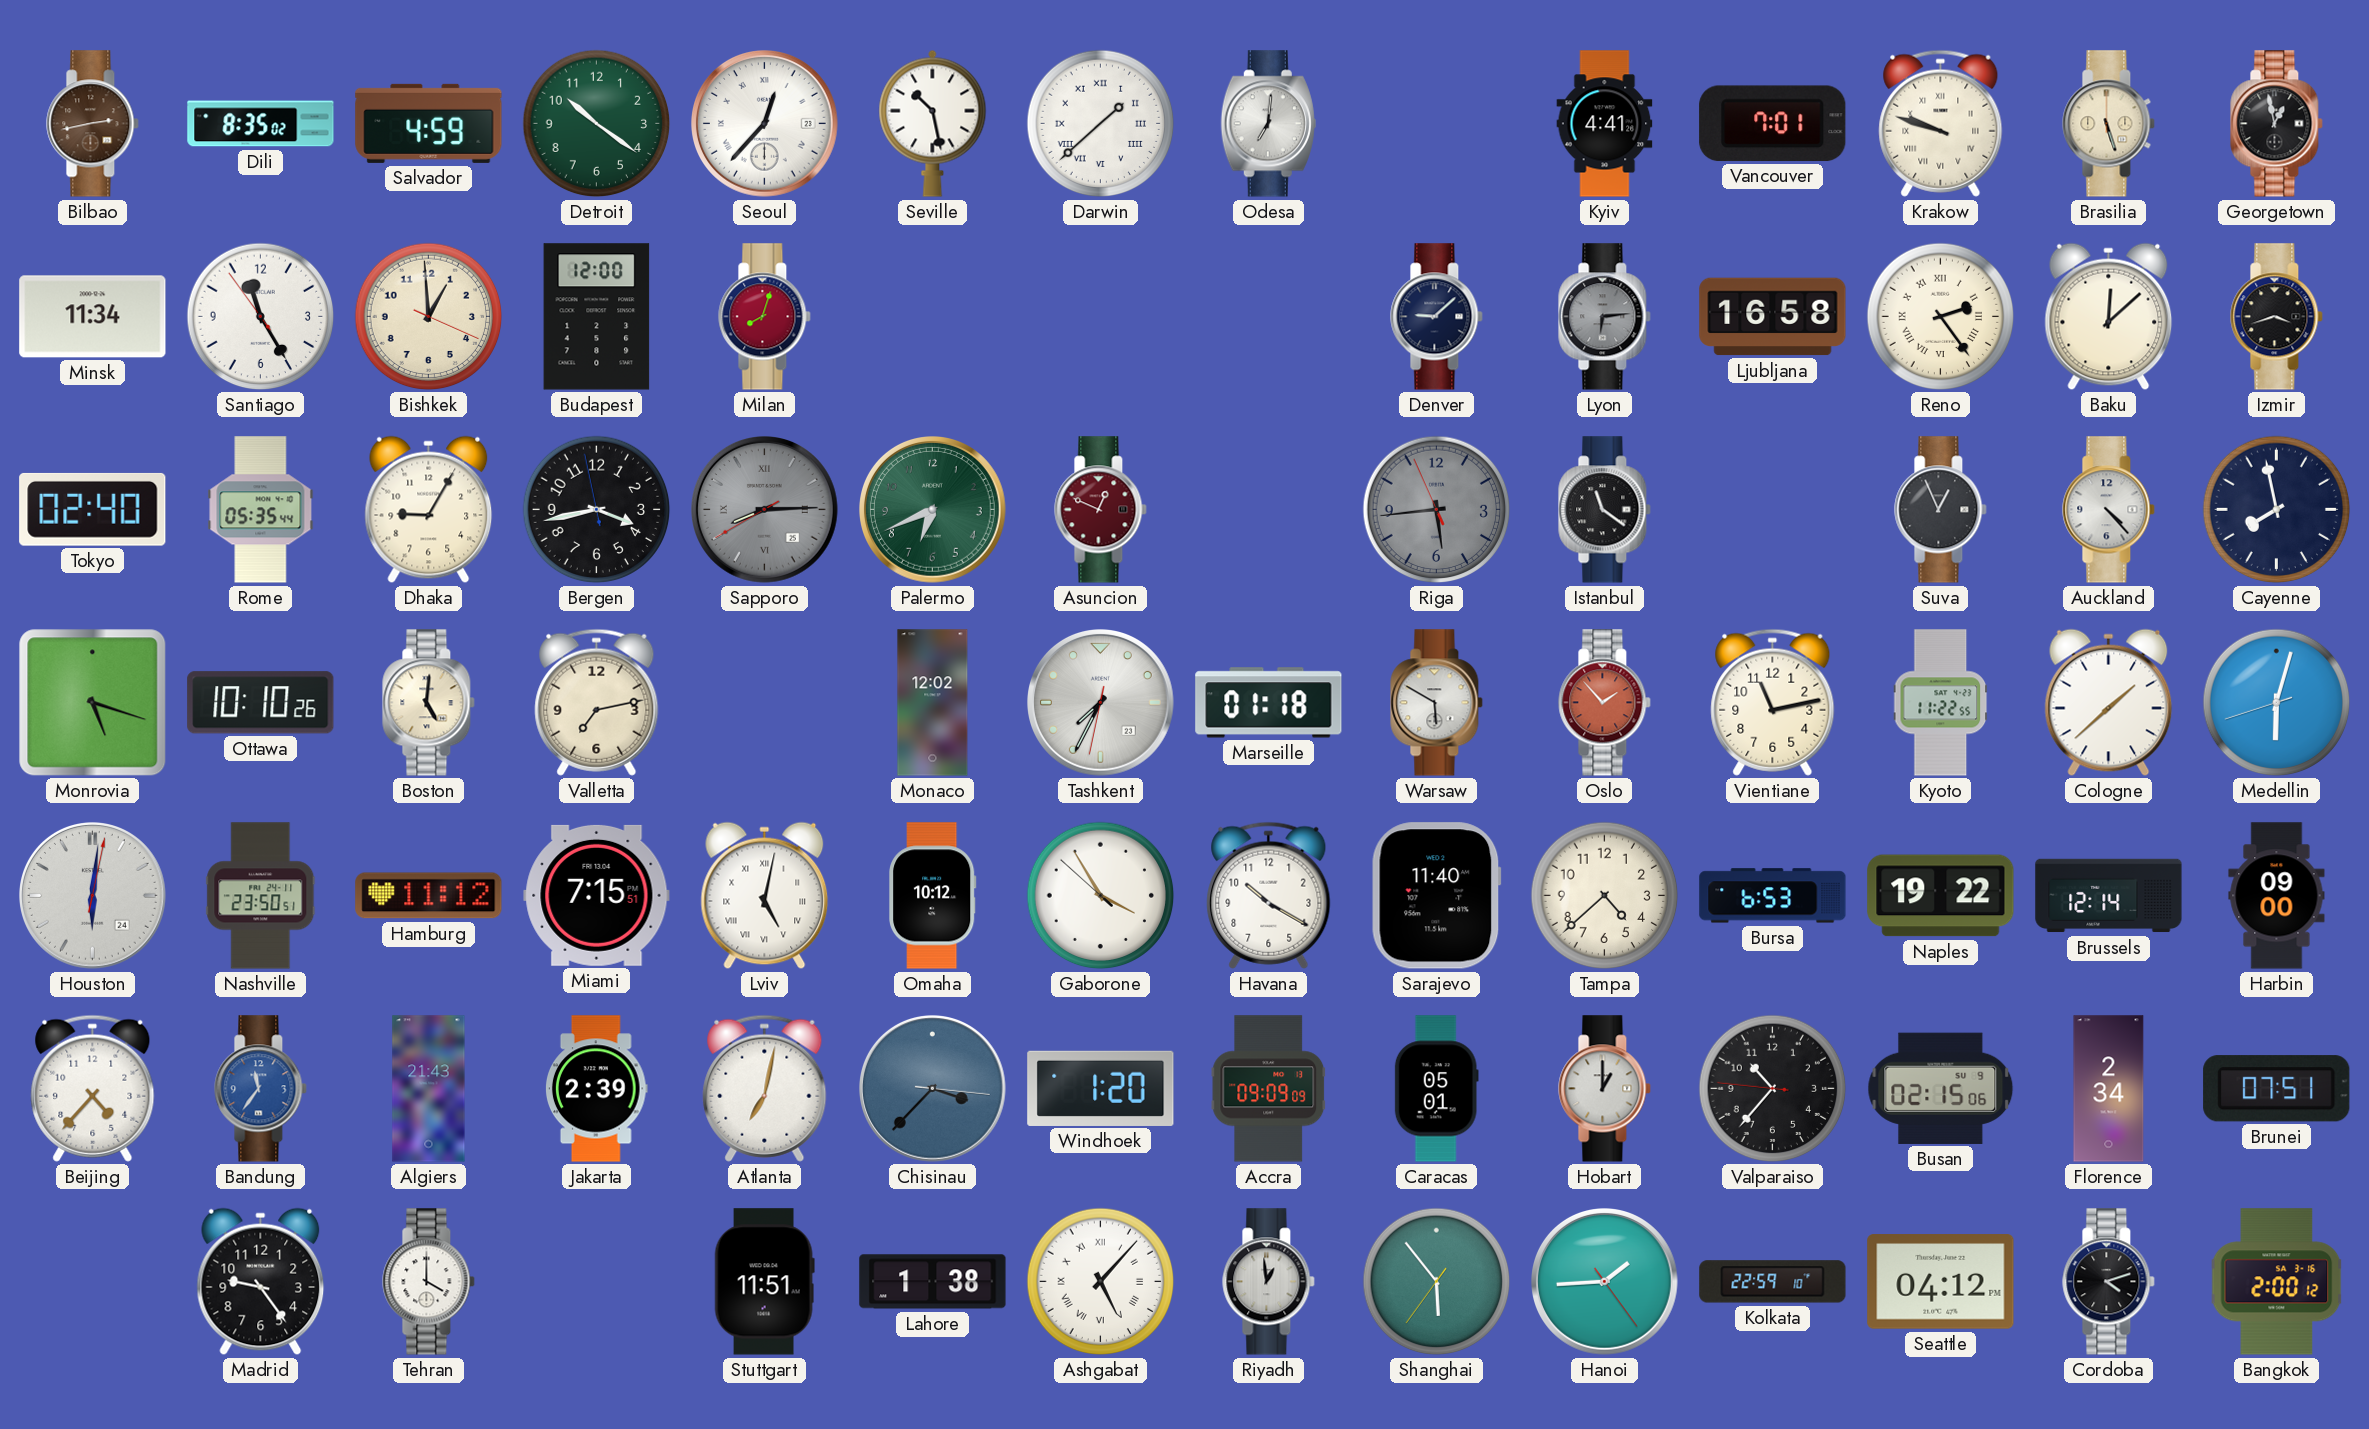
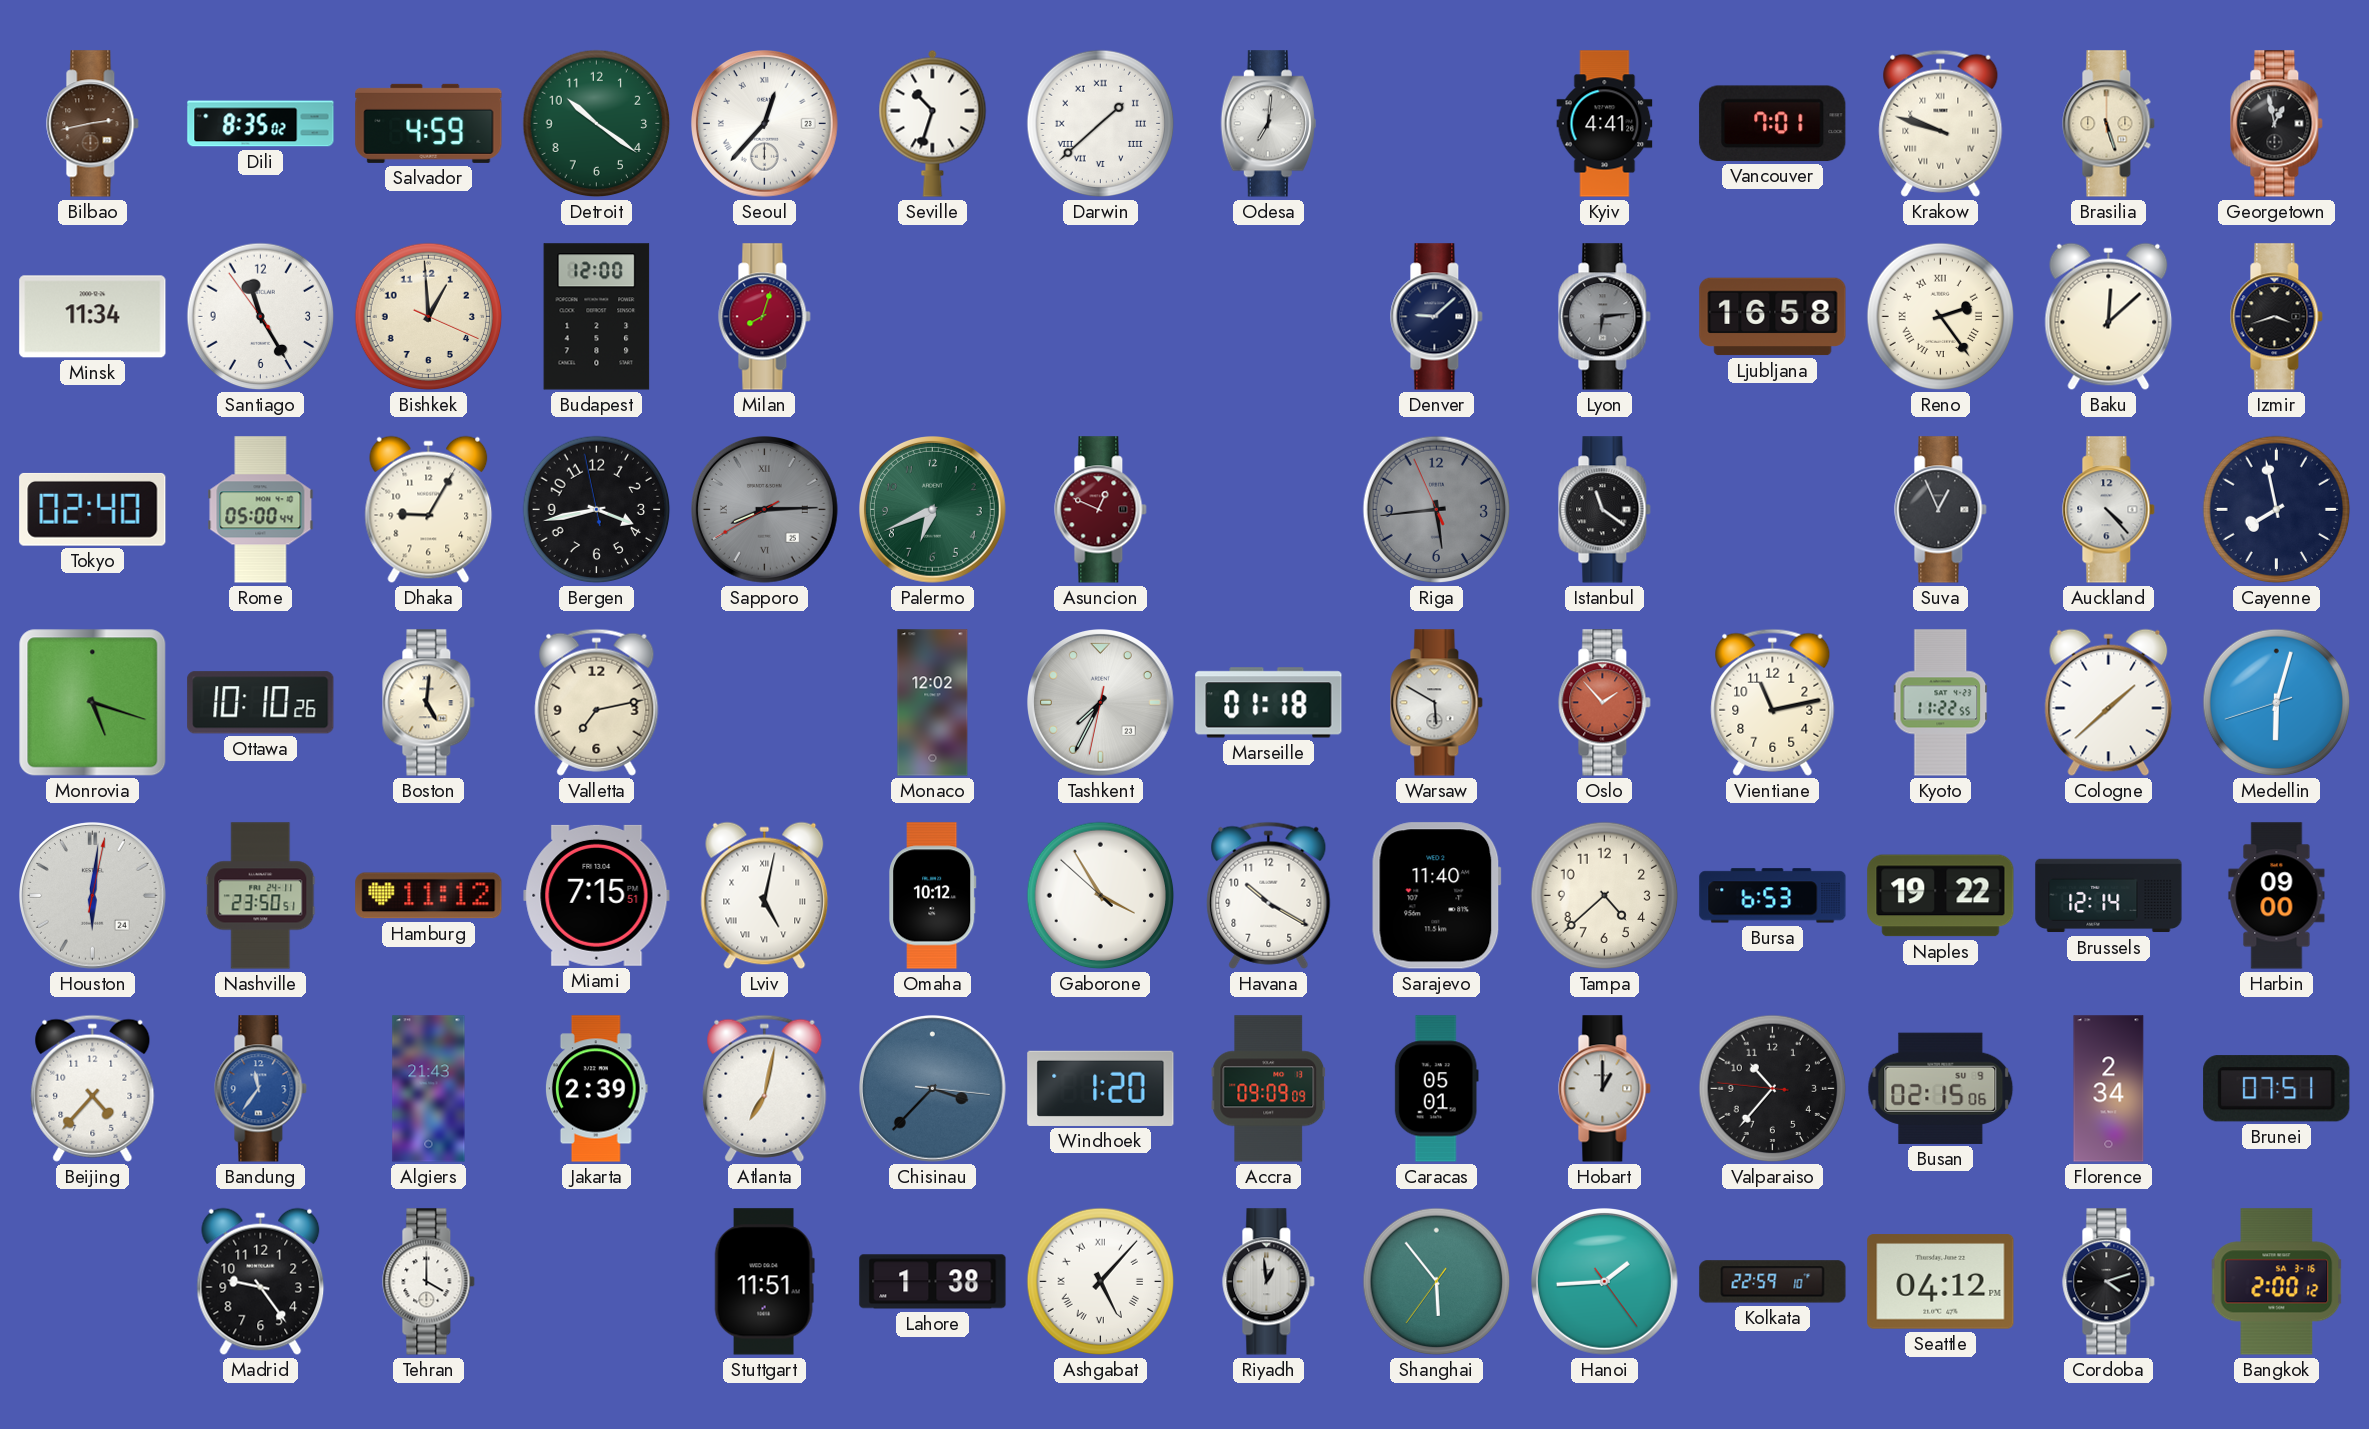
Seville: 10:28 -> 10:33
Rome: 05:35 -> 05:00
